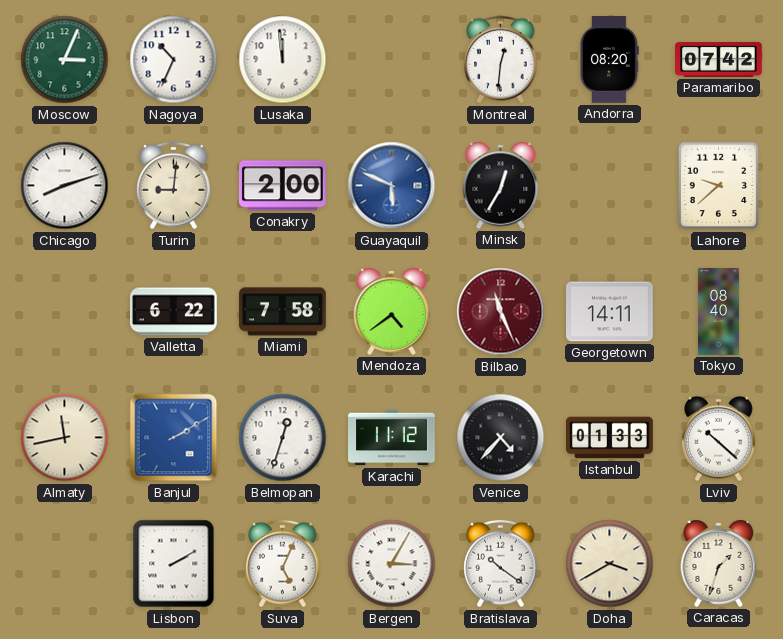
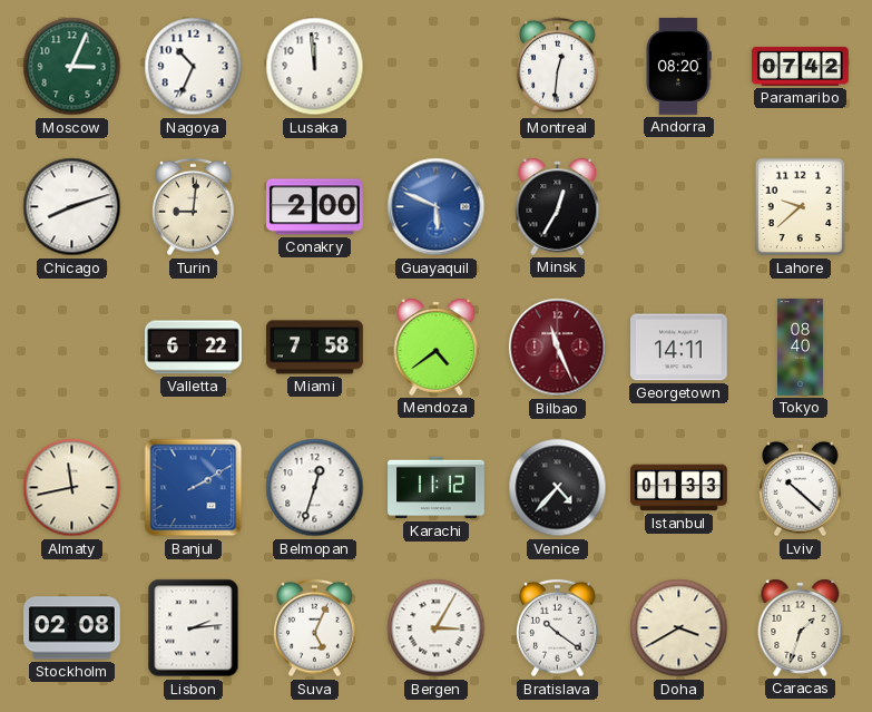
Stockholm: none -> 02:08
Lisbon: 2:10 -> 2:14
